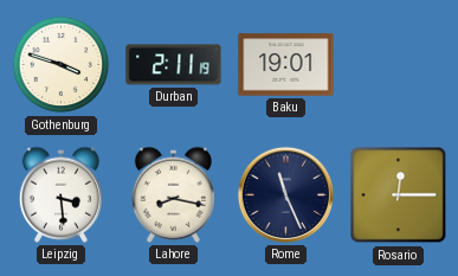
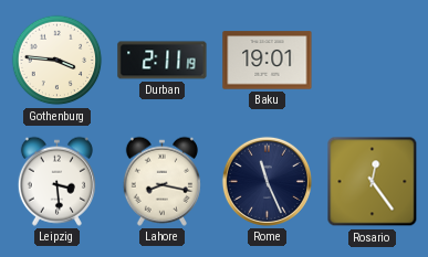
Gothenburg: 3:48 -> 3:46
Rosario: 12:15 -> 12:24
